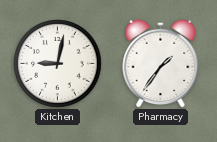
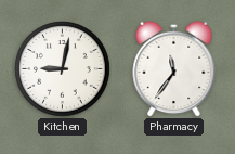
Pharmacy: 1:36 -> 11:36
